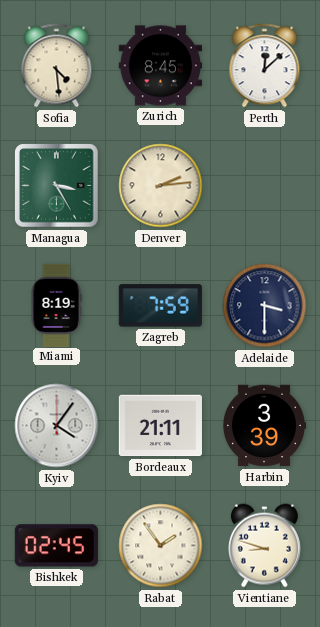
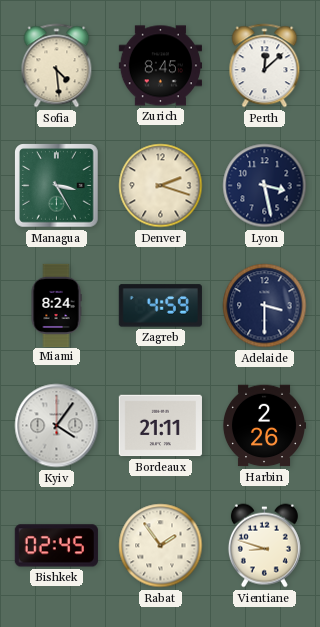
Denver: 2:14 -> 2:18
Lyon: none -> 3:28
Miami: 8:19 -> 8:24
Zagreb: 7:59 -> 4:59
Harbin: 3:39 -> 2:26
